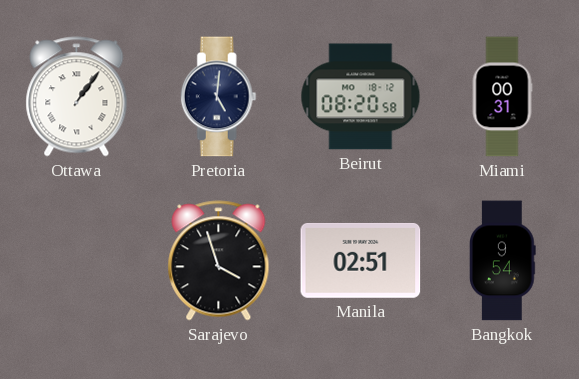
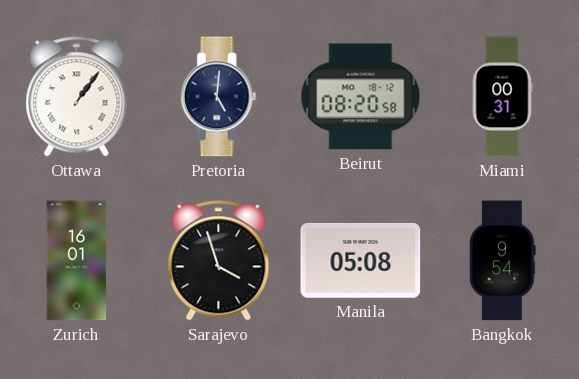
Zurich: none -> 16:01
Manila: 02:51 -> 05:08
